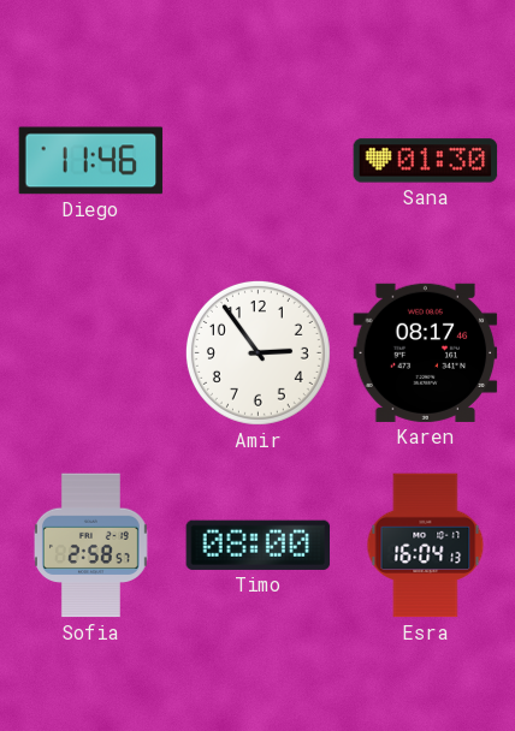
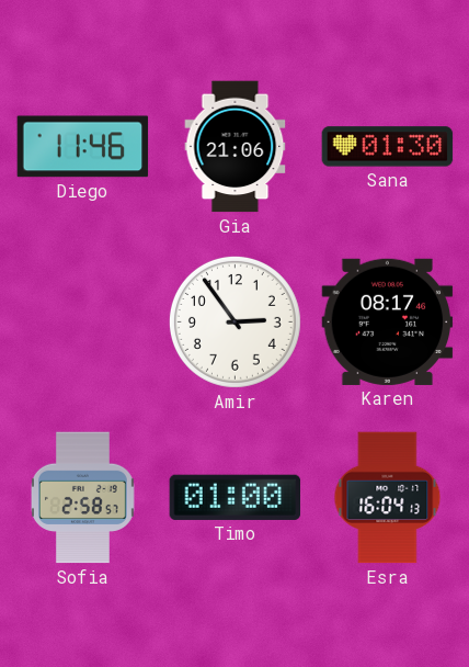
Gia: none -> 21:06
Timo: 08:00 -> 01:00
